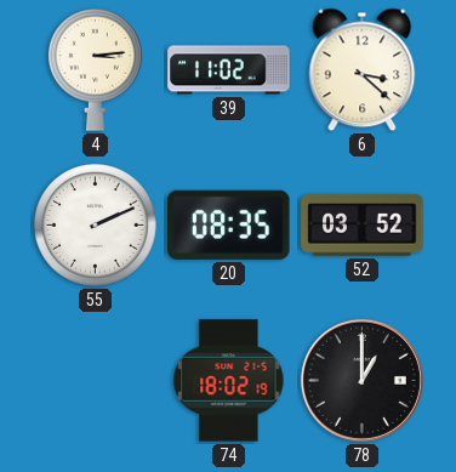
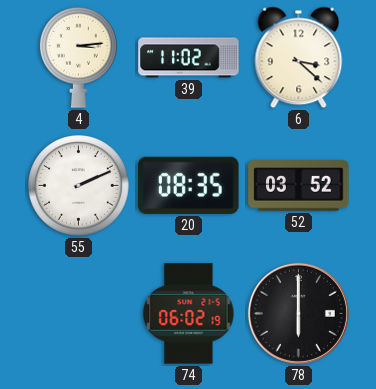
74: 18:02 -> 06:02
78: 1:00 -> 6:00
